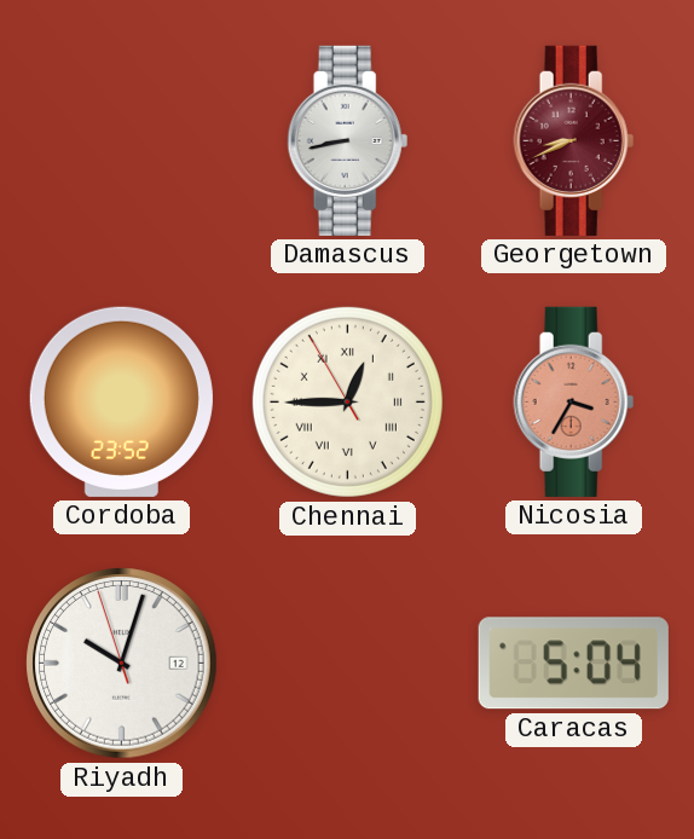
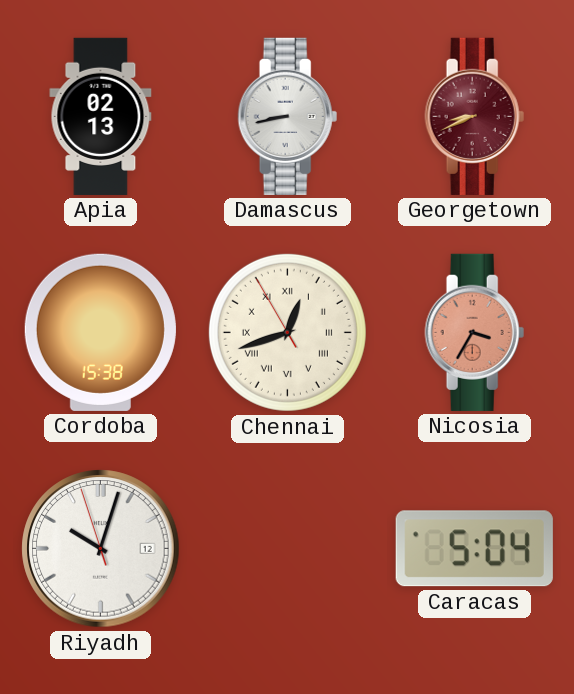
Apia: none -> 02:13
Cordoba: 23:52 -> 15:38
Chennai: 12:44 -> 12:41
